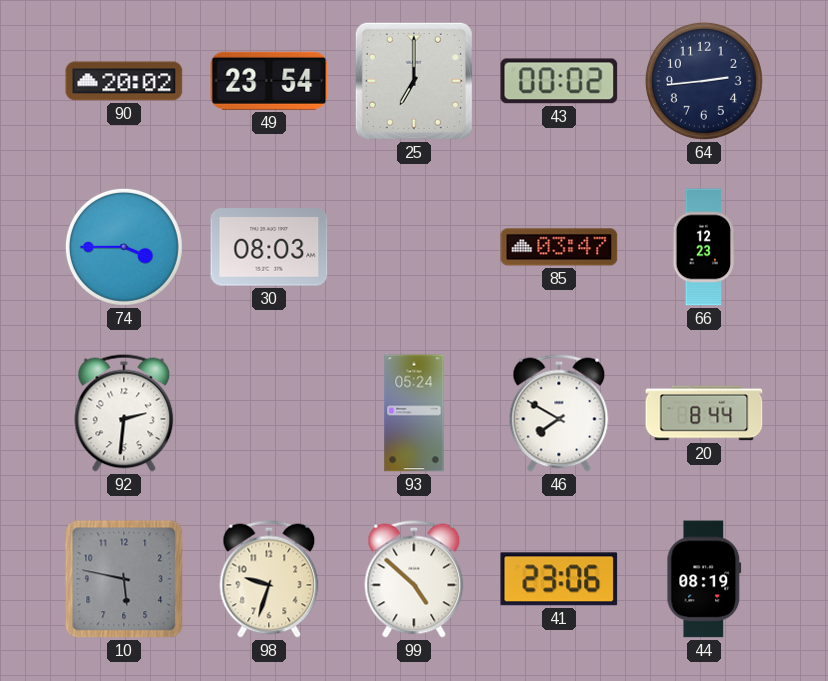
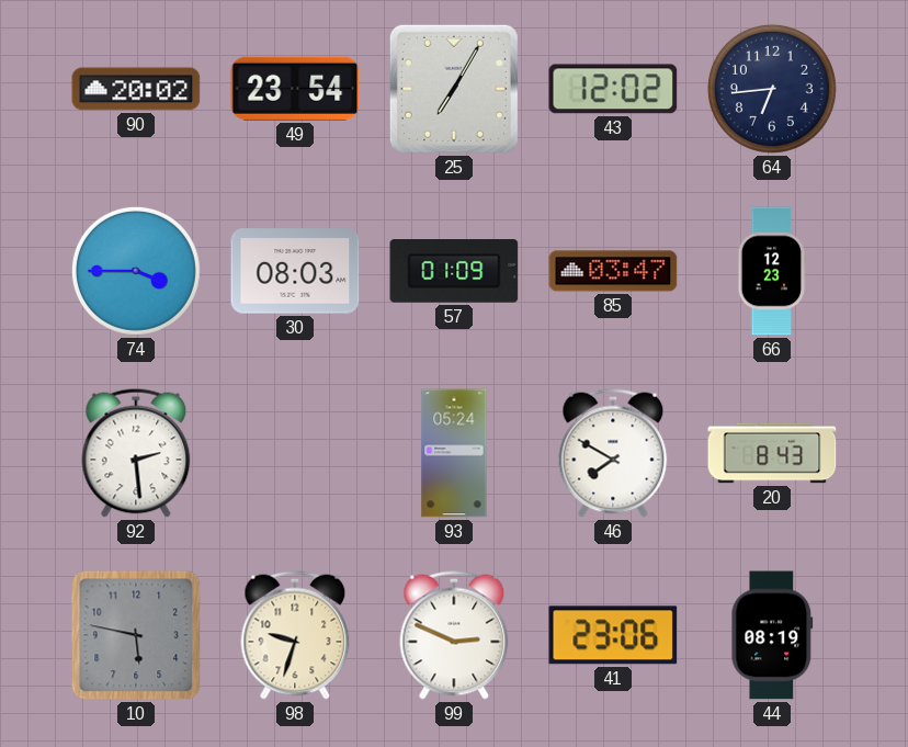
25: 7:00 -> 7:05
43: 00:02 -> 12:02
64: 2:44 -> 6:44
57: none -> 01:09
92: 2:31 -> 2:29
20: 8:44 -> 8:43
99: 4:52 -> 2:49
